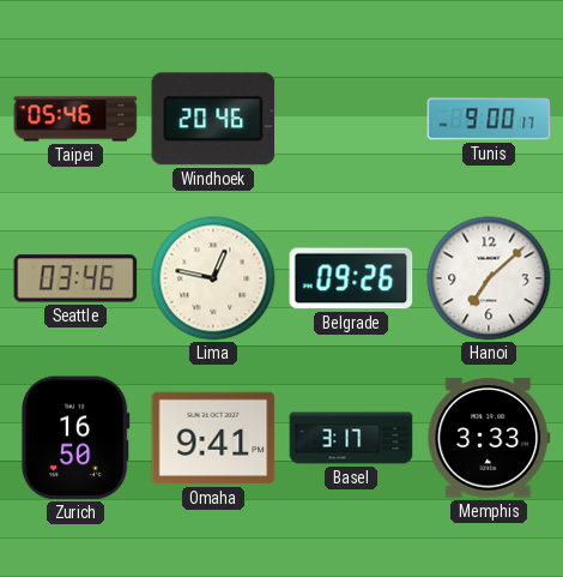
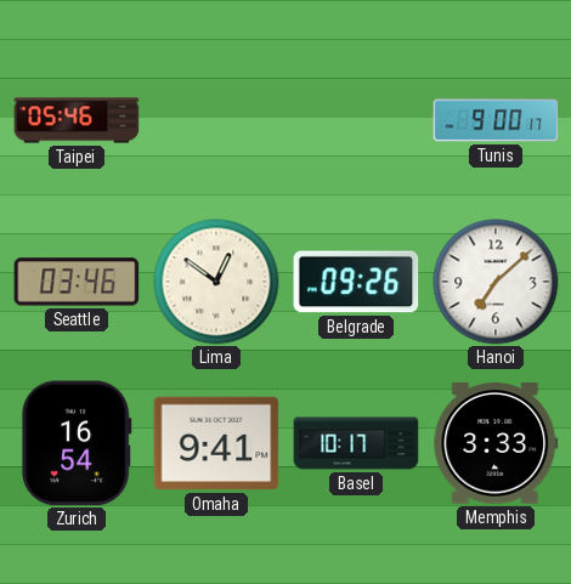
Windhoek: 20:46 -> none
Lima: 12:47 -> 12:51
Zurich: 16:50 -> 16:54
Basel: 3:17 -> 10:17
